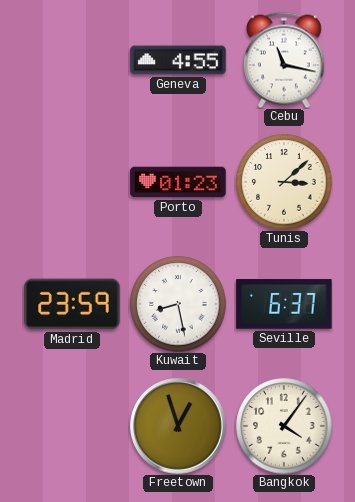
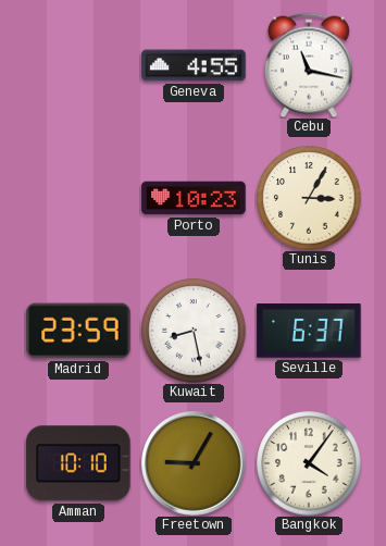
Porto: 01:23 -> 10:23
Tunis: 3:08 -> 3:05
Amman: none -> 10:10
Freetown: 12:57 -> 9:05
